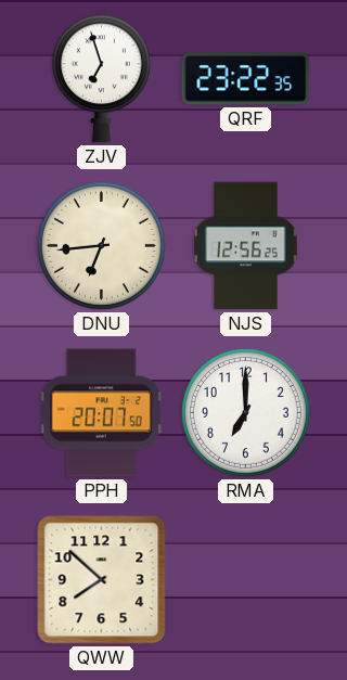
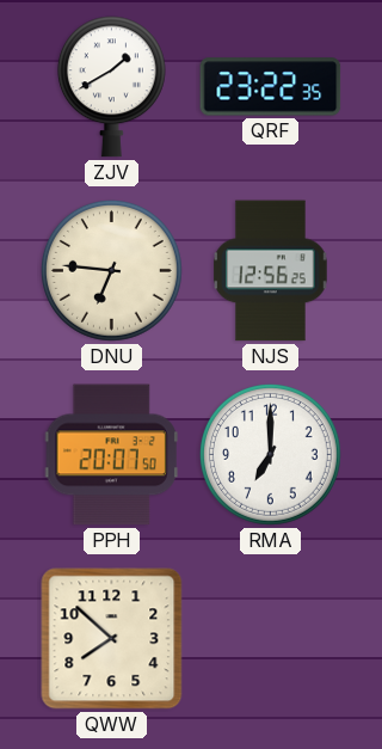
ZJV: 6:57 -> 1:40
DNU: 6:44 -> 6:46
